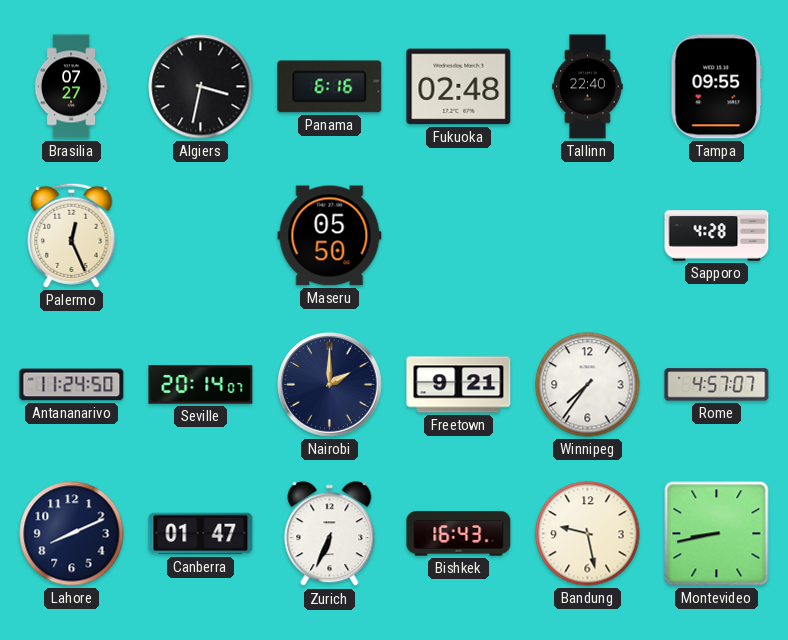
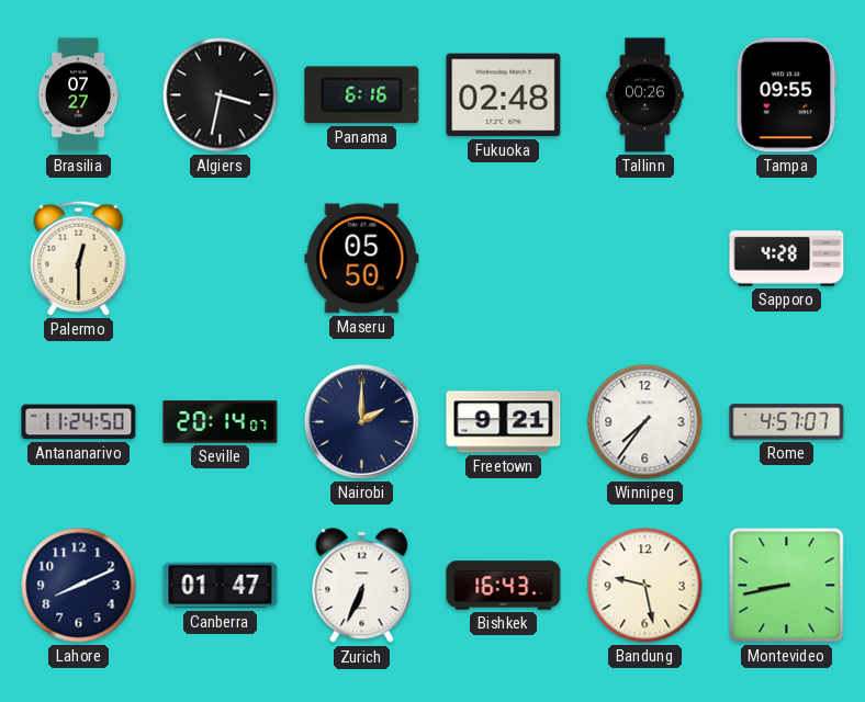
Tallinn: 22:40 -> 00:26
Palermo: 12:26 -> 12:30
